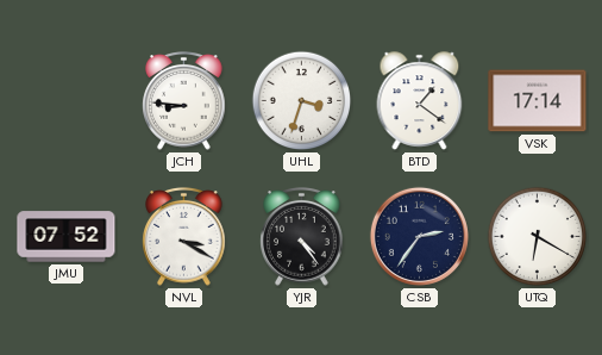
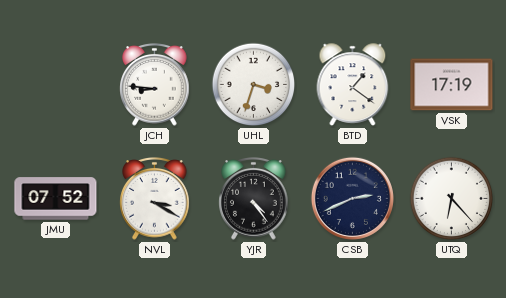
VSK: 17:14 -> 17:19
CSB: 2:36 -> 2:41
UTQ: 6:20 -> 6:23
